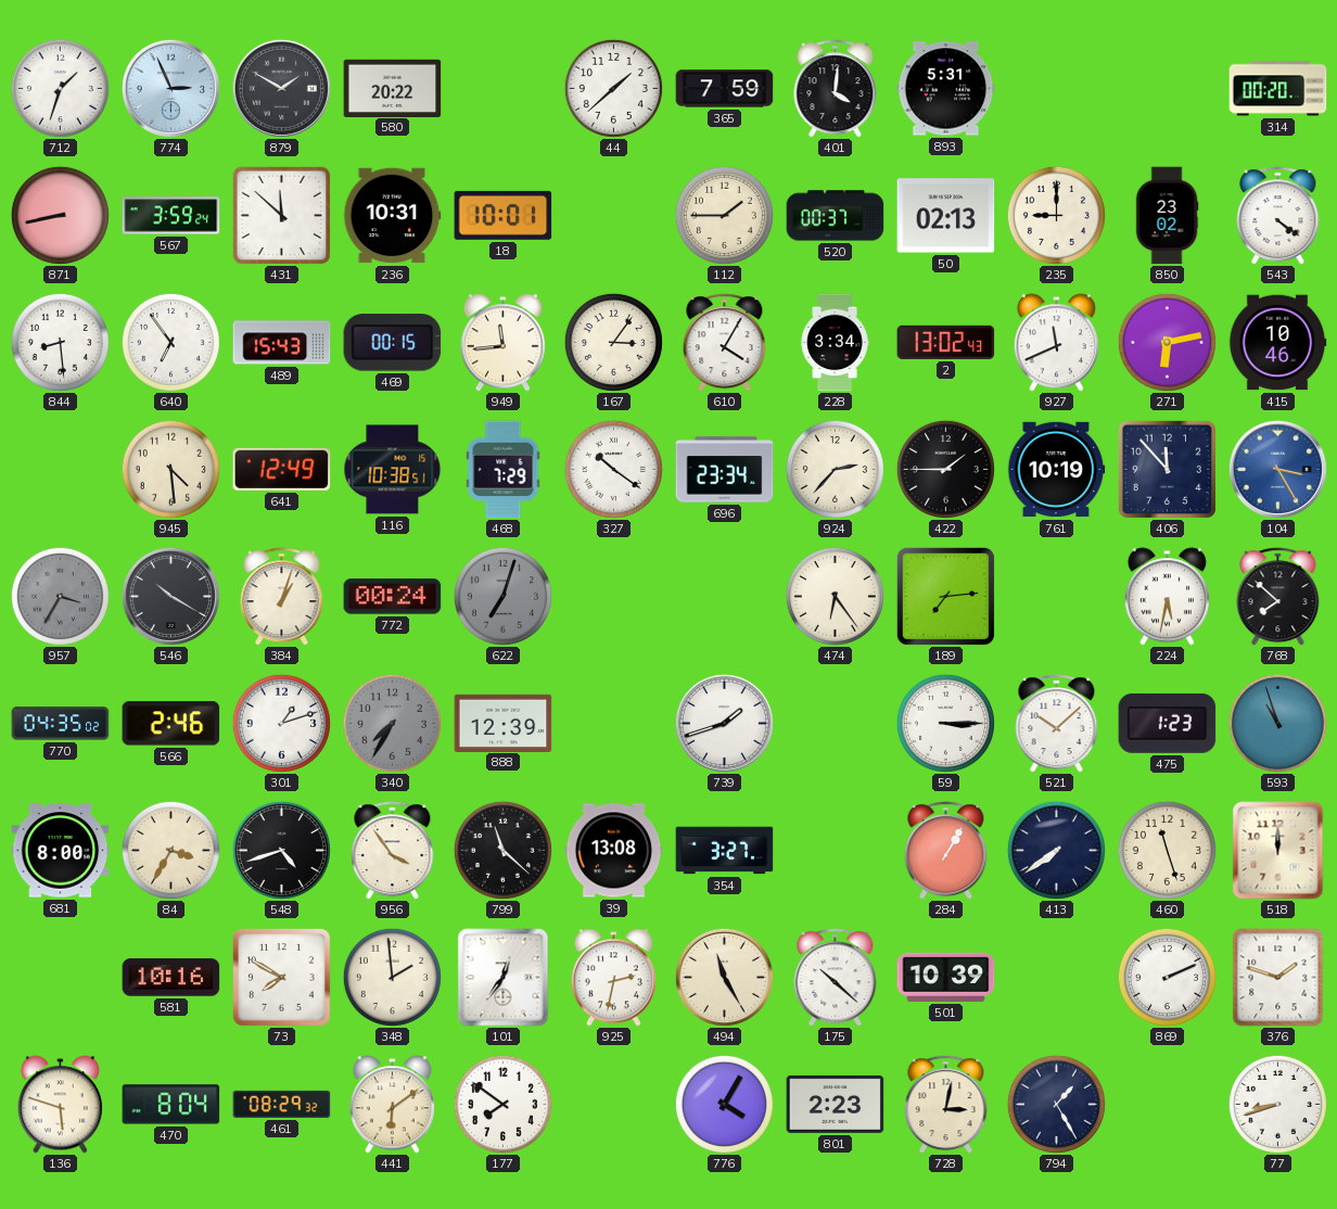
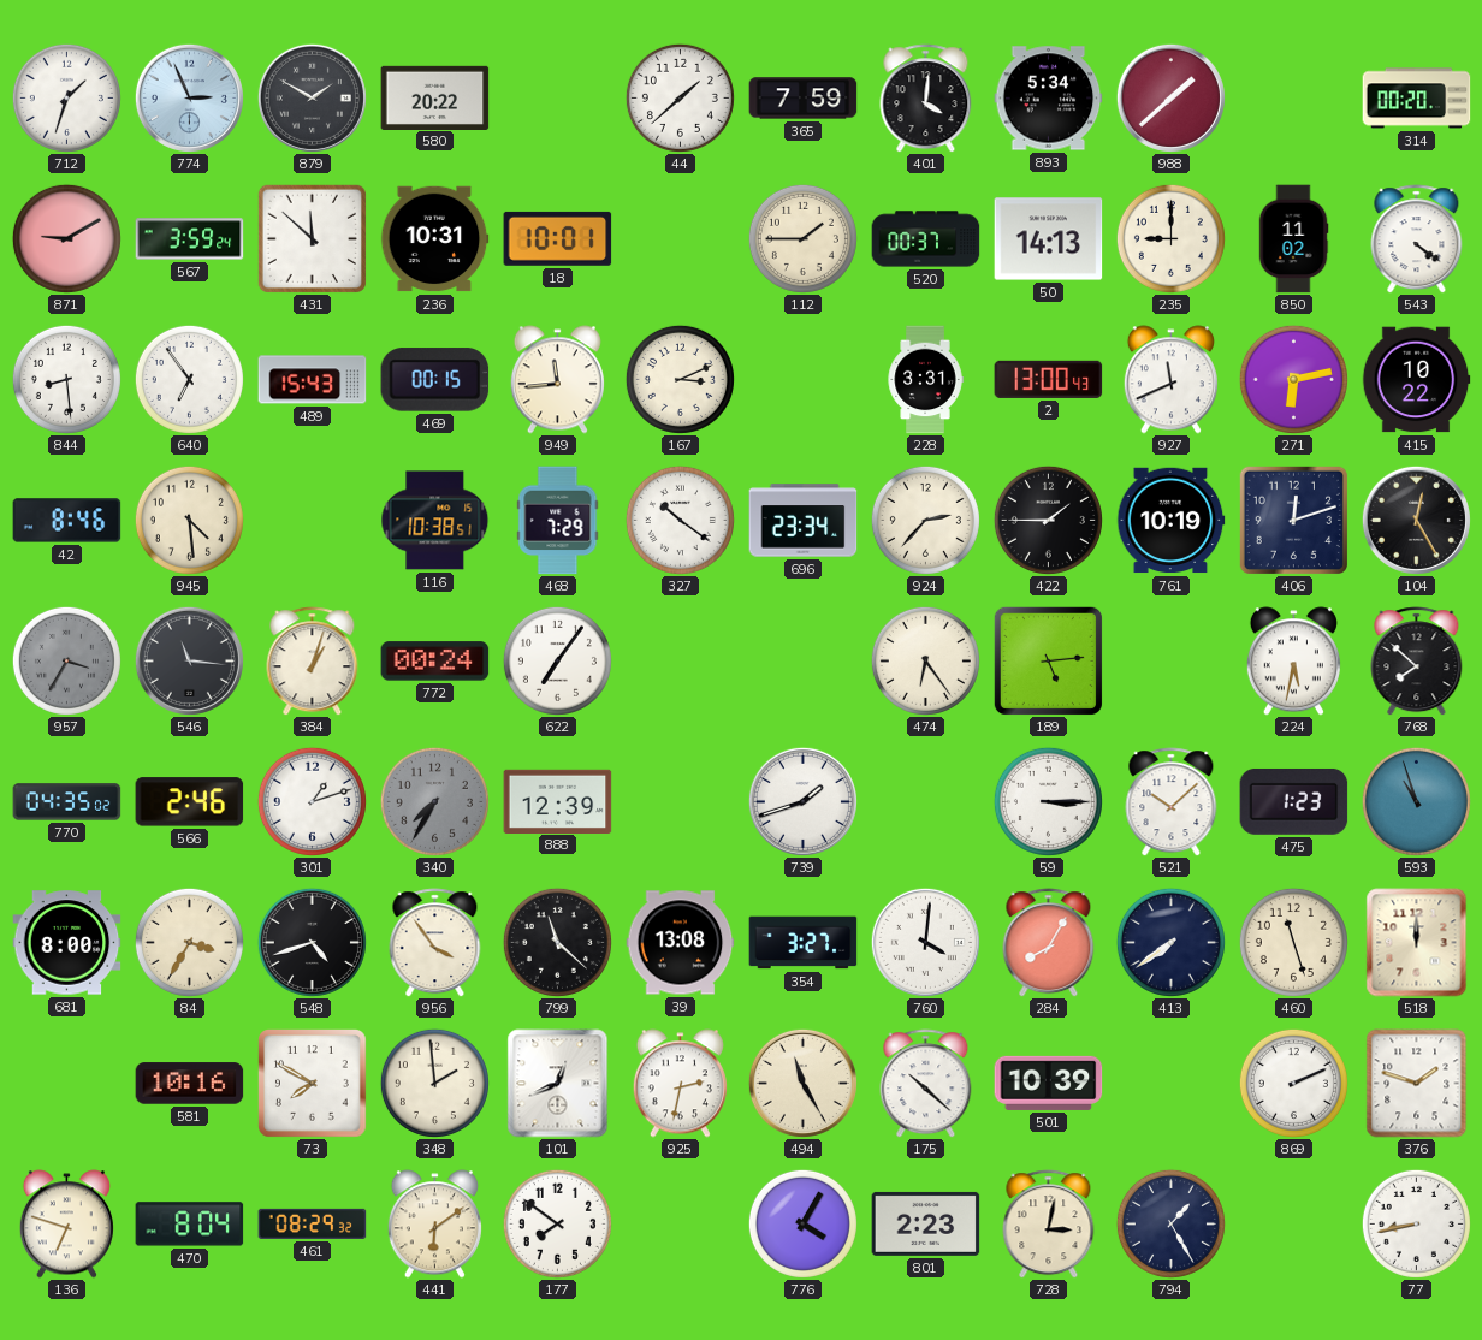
893: 5:31 -> 5:34
988: none -> 1:38
871: 8:43 -> 9:10
50: 02:13 -> 14:13
850: 23:02 -> 11:02
167: 3:06 -> 3:11
610: 4:05 -> none
228: 3:34 -> 3:31
2: 13:02 -> 13:00
415: 10:46 -> 10:22
42: none -> 8:46
641: 12:49 -> none
406: 11:53 -> 12:12
104: 3:25 -> 12:25
104 dial: blue -> black
546: 10:20 -> 11:16
622: 7:03 -> 7:06
622 dial: grey -> white
189: 7:14 -> 5:14
760: none -> 4:01
284: 1:05 -> 8:05
101: 12:36 -> 12:41
136: 5:48 -> 6:48
77: 8:42 -> 8:43
